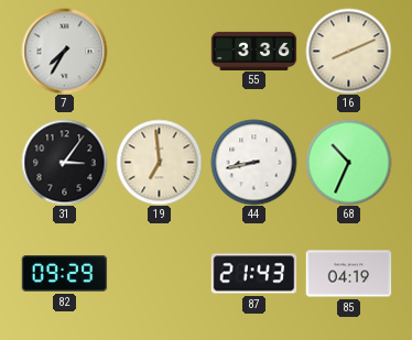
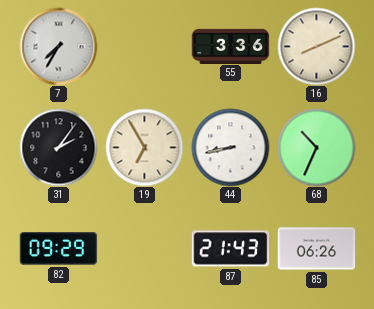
31: 3:06 -> 2:06
19: 6:59 -> 6:55
85: 04:19 -> 06:26
